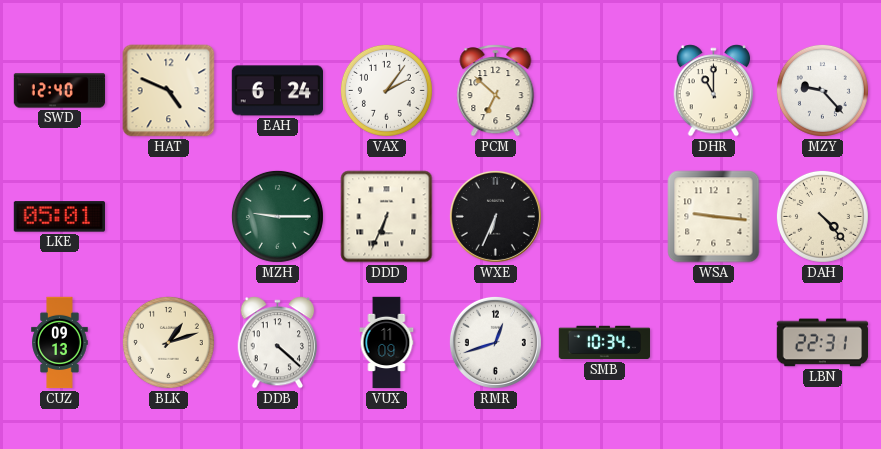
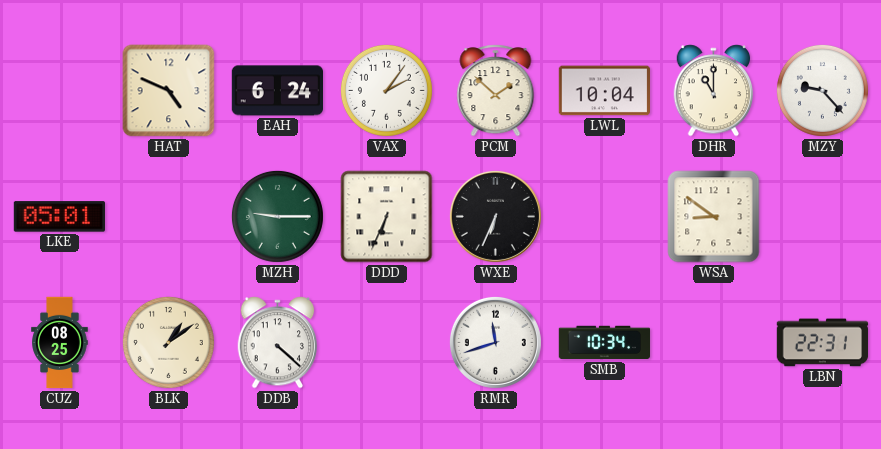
SWD: 12:40 -> none
PCM: 6:52 -> 1:52
LWL: none -> 10:04
WSA: 9:16 -> 8:51
DAH: 4:23 -> none
CUZ: 09:13 -> 08:25
BLK: 1:12 -> 1:09
VUX: 11:09 -> none
RMR: 12:42 -> 11:42
